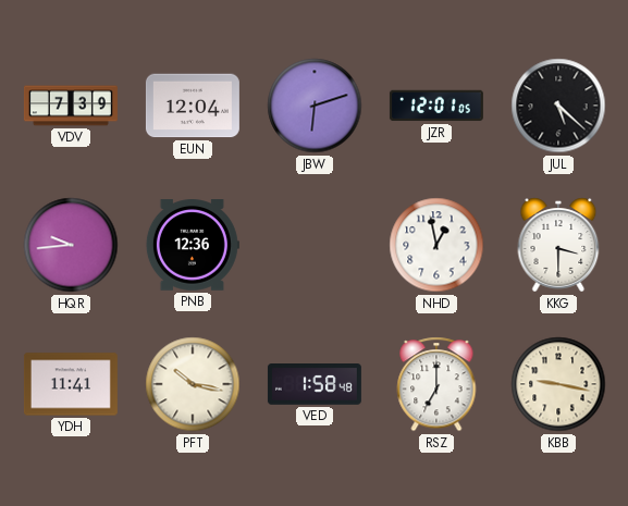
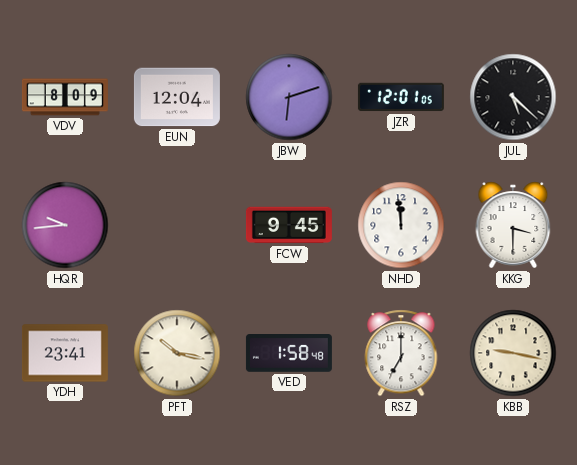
VDV: 7:39 -> 8:09
PNB: 12:36 -> none
FCW: none -> 9:45
NHD: 12:58 -> 11:59
YDH: 11:41 -> 23:41
